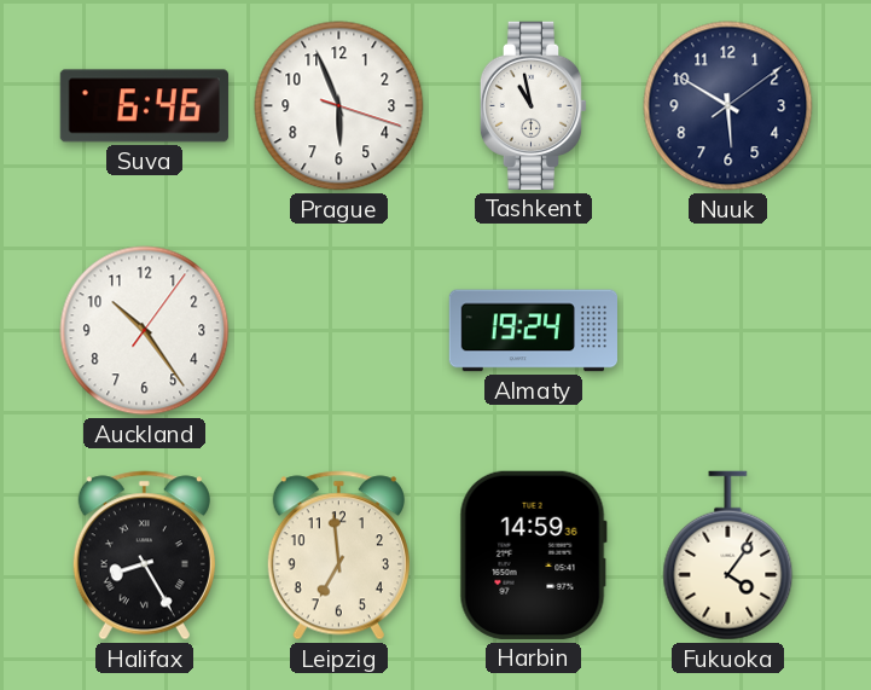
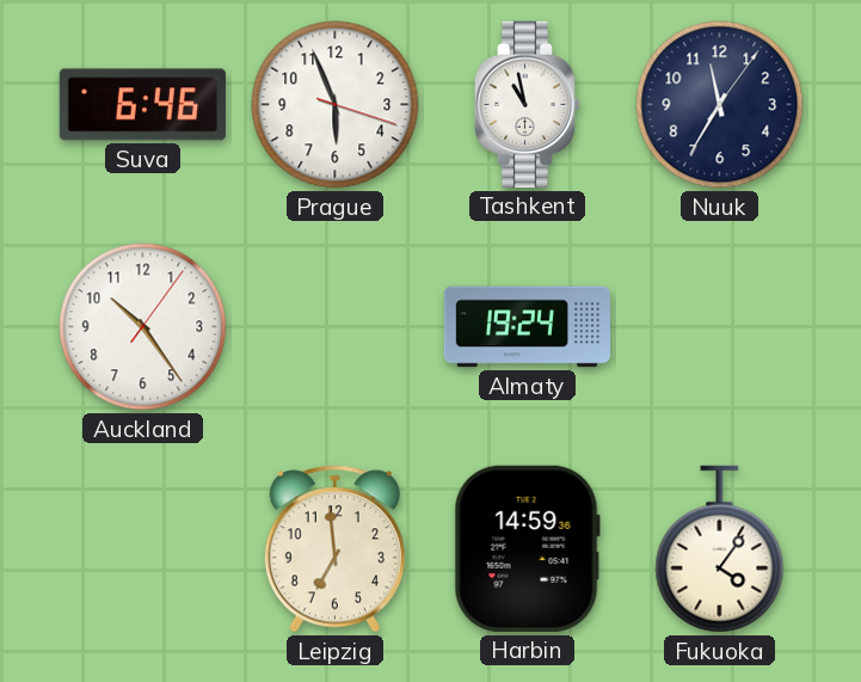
Nuuk: 5:50 -> 11:35
Halifax: 8:25 -> none
